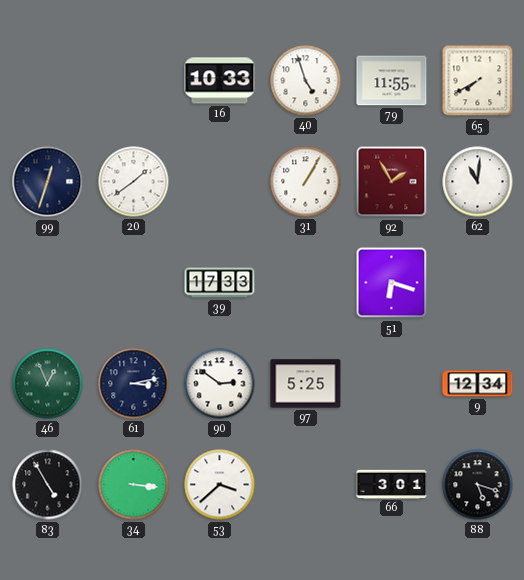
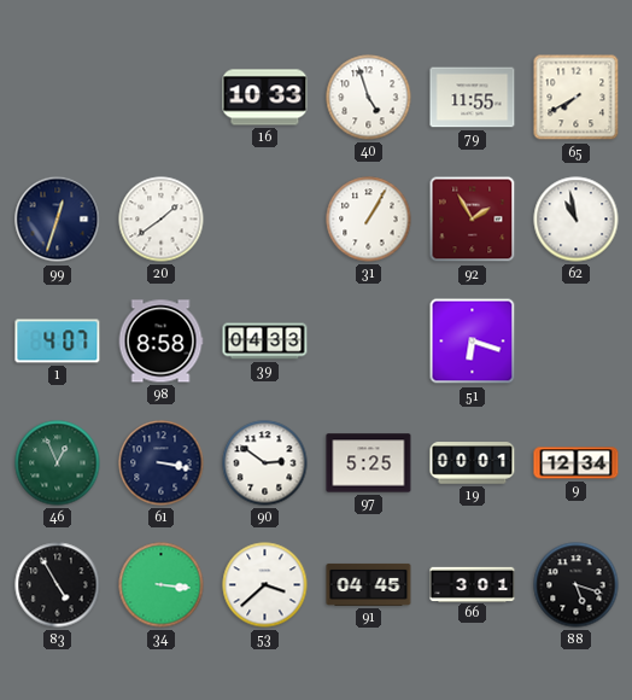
62: 11:01 -> 10:58
1: none -> 4:07
98: none -> 8:58
39: 17:33 -> 04:33
61: 3:13 -> 3:17
19: none -> 00:01
91: none -> 04:45
